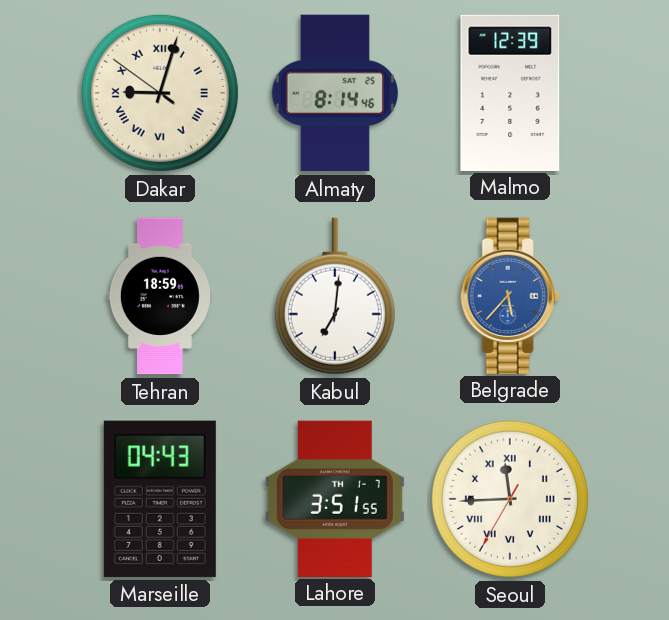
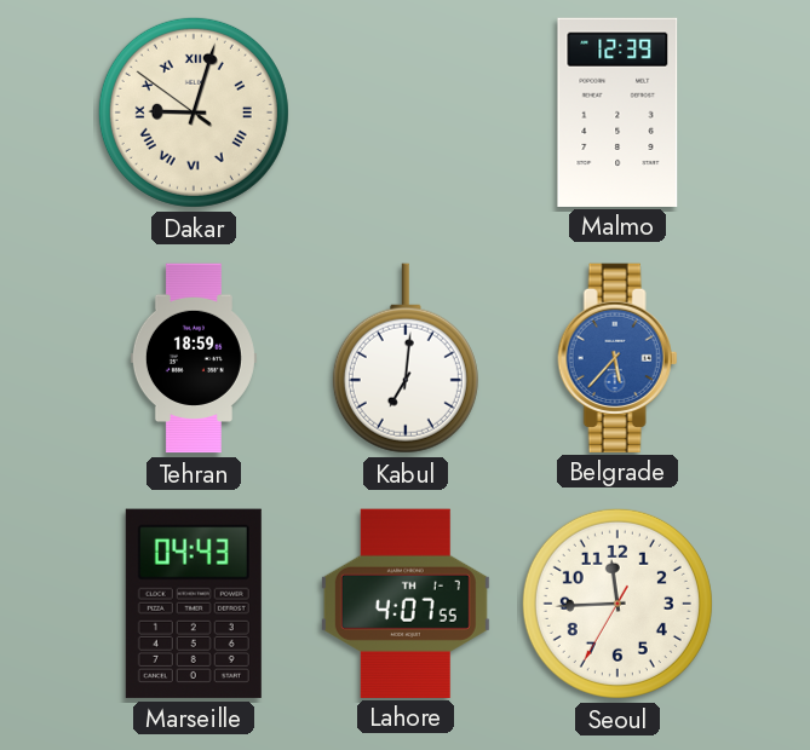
Almaty: 8:14 -> none
Lahore: 3:51 -> 4:07
Seoul numerals: Roman -> Arabic
